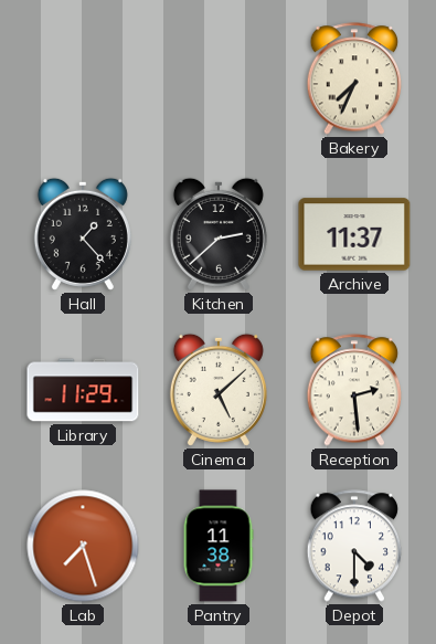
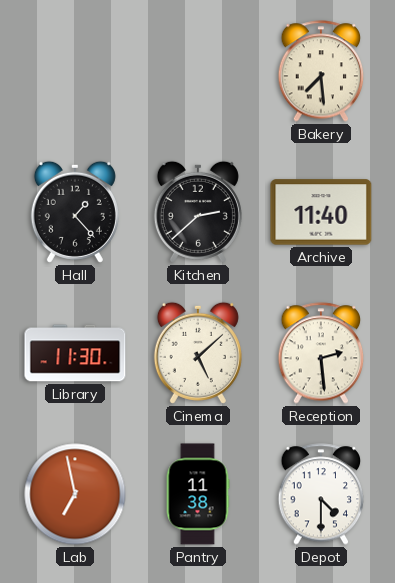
Bakery: 7:34 -> 7:29
Archive: 11:37 -> 11:40
Library: 11:29 -> 11:30
Lab: 7:27 -> 6:58
